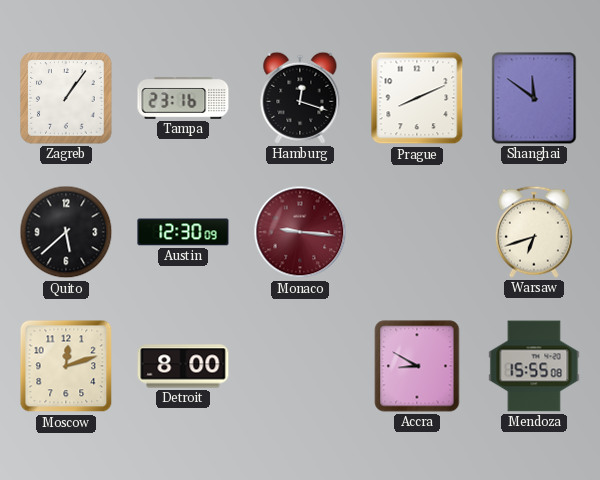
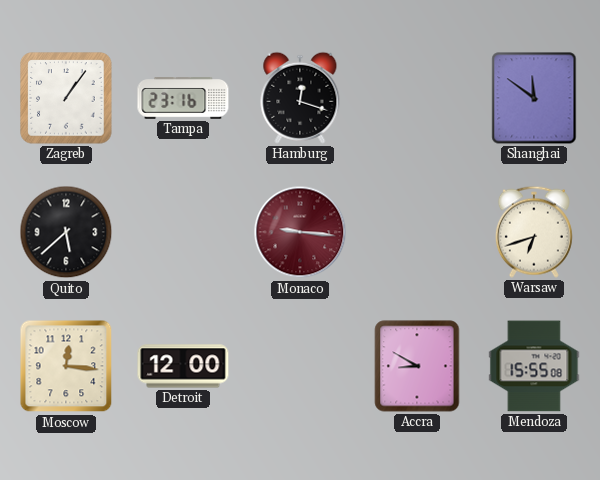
Prague: 8:11 -> none
Austin: 12:30 -> none
Moscow: 12:12 -> 12:16
Detroit: 8:00 -> 12:00
